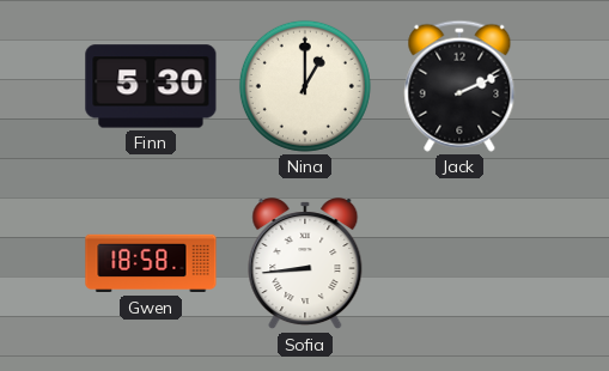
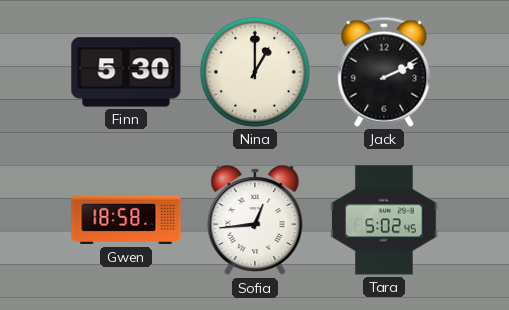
Sofia: 8:44 -> 12:44
Tara: none -> 5:02
